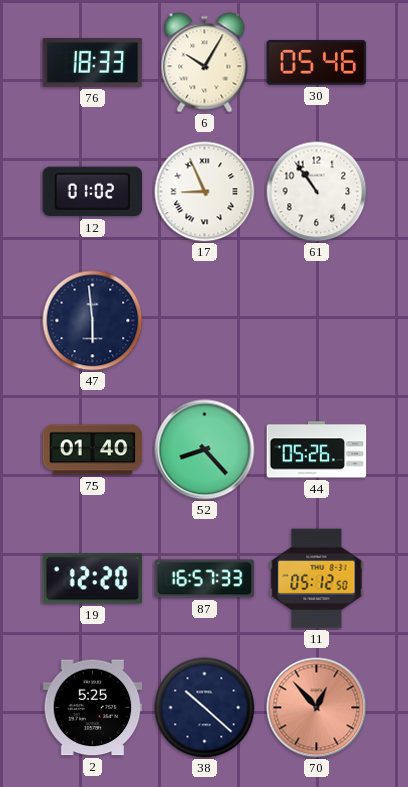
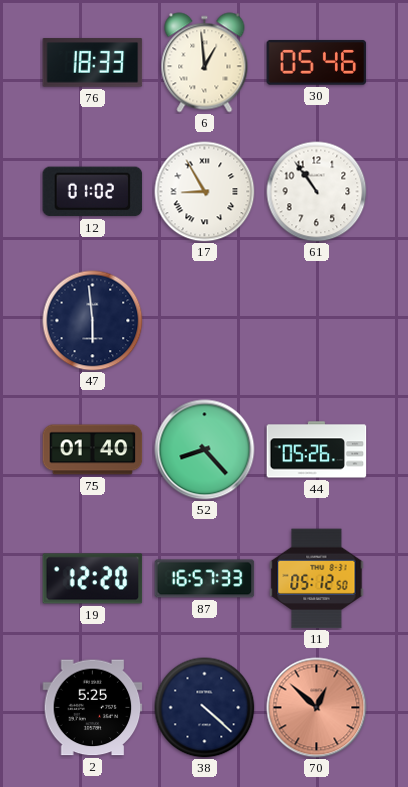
6: 10:05 -> 12:59
17: 8:56 -> 8:55
38: 10:22 -> 4:22
70: 12:53 -> 12:52
